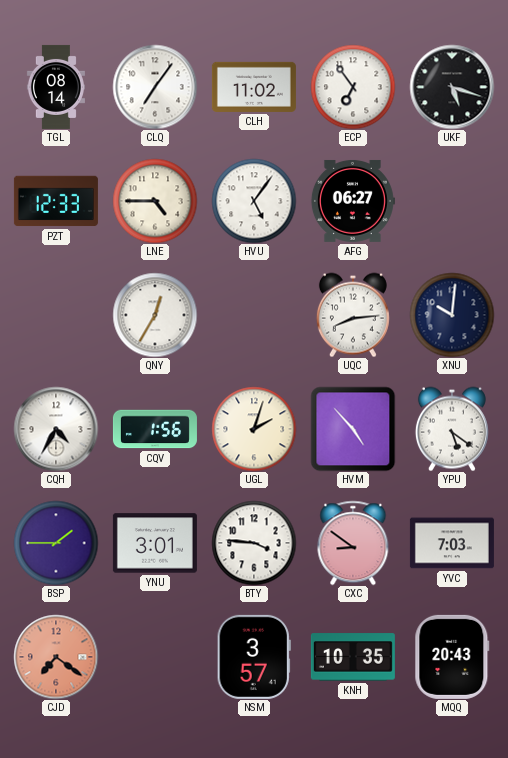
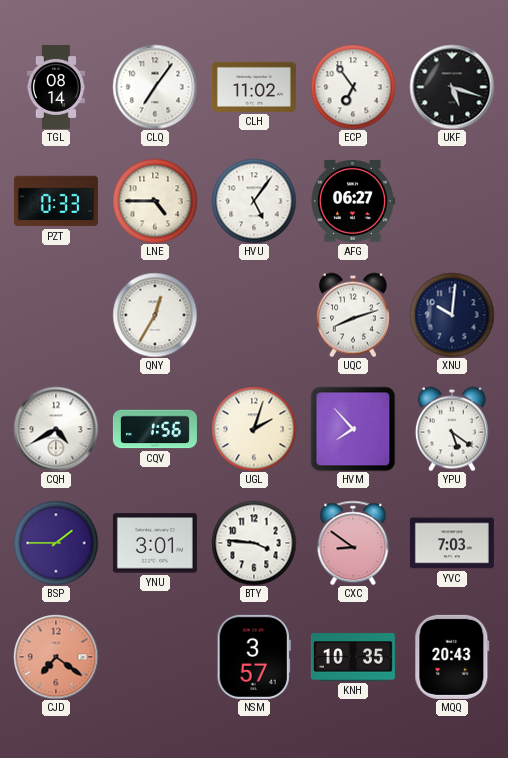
PZT: 12:33 -> 0:33
UQC: 8:14 -> 8:12
CQH: 4:35 -> 4:40
HVM: 4:53 -> 7:53
